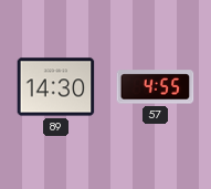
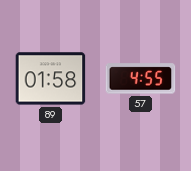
89: 14:30 -> 01:58
